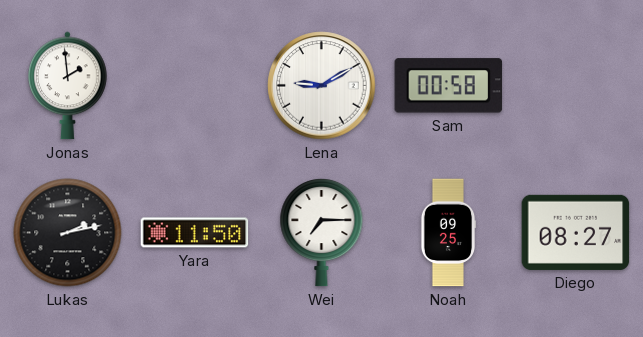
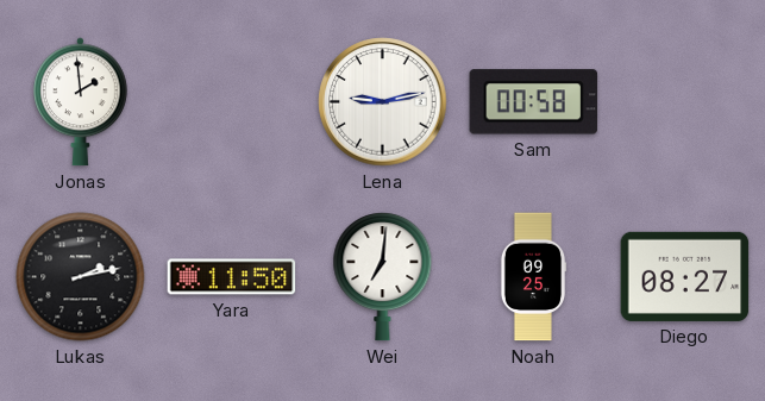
Lena: 9:10 -> 9:13
Wei: 7:15 -> 7:01
